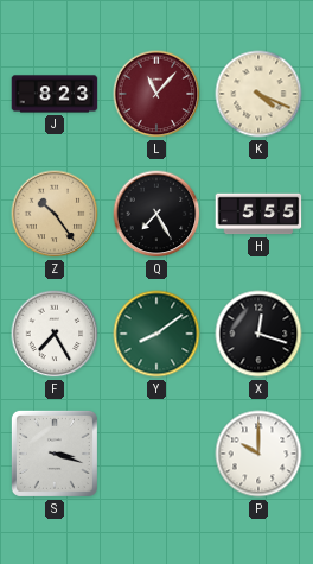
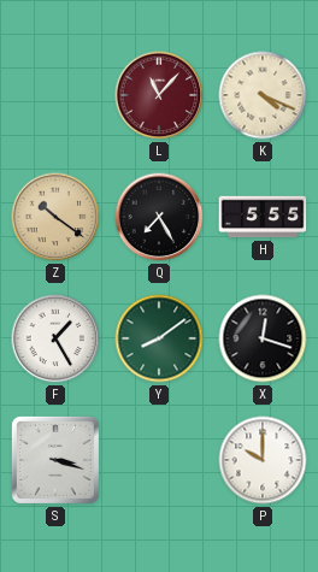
J: 8:23 -> none
Z: 10:24 -> 10:21
F: 7:25 -> 1:25
